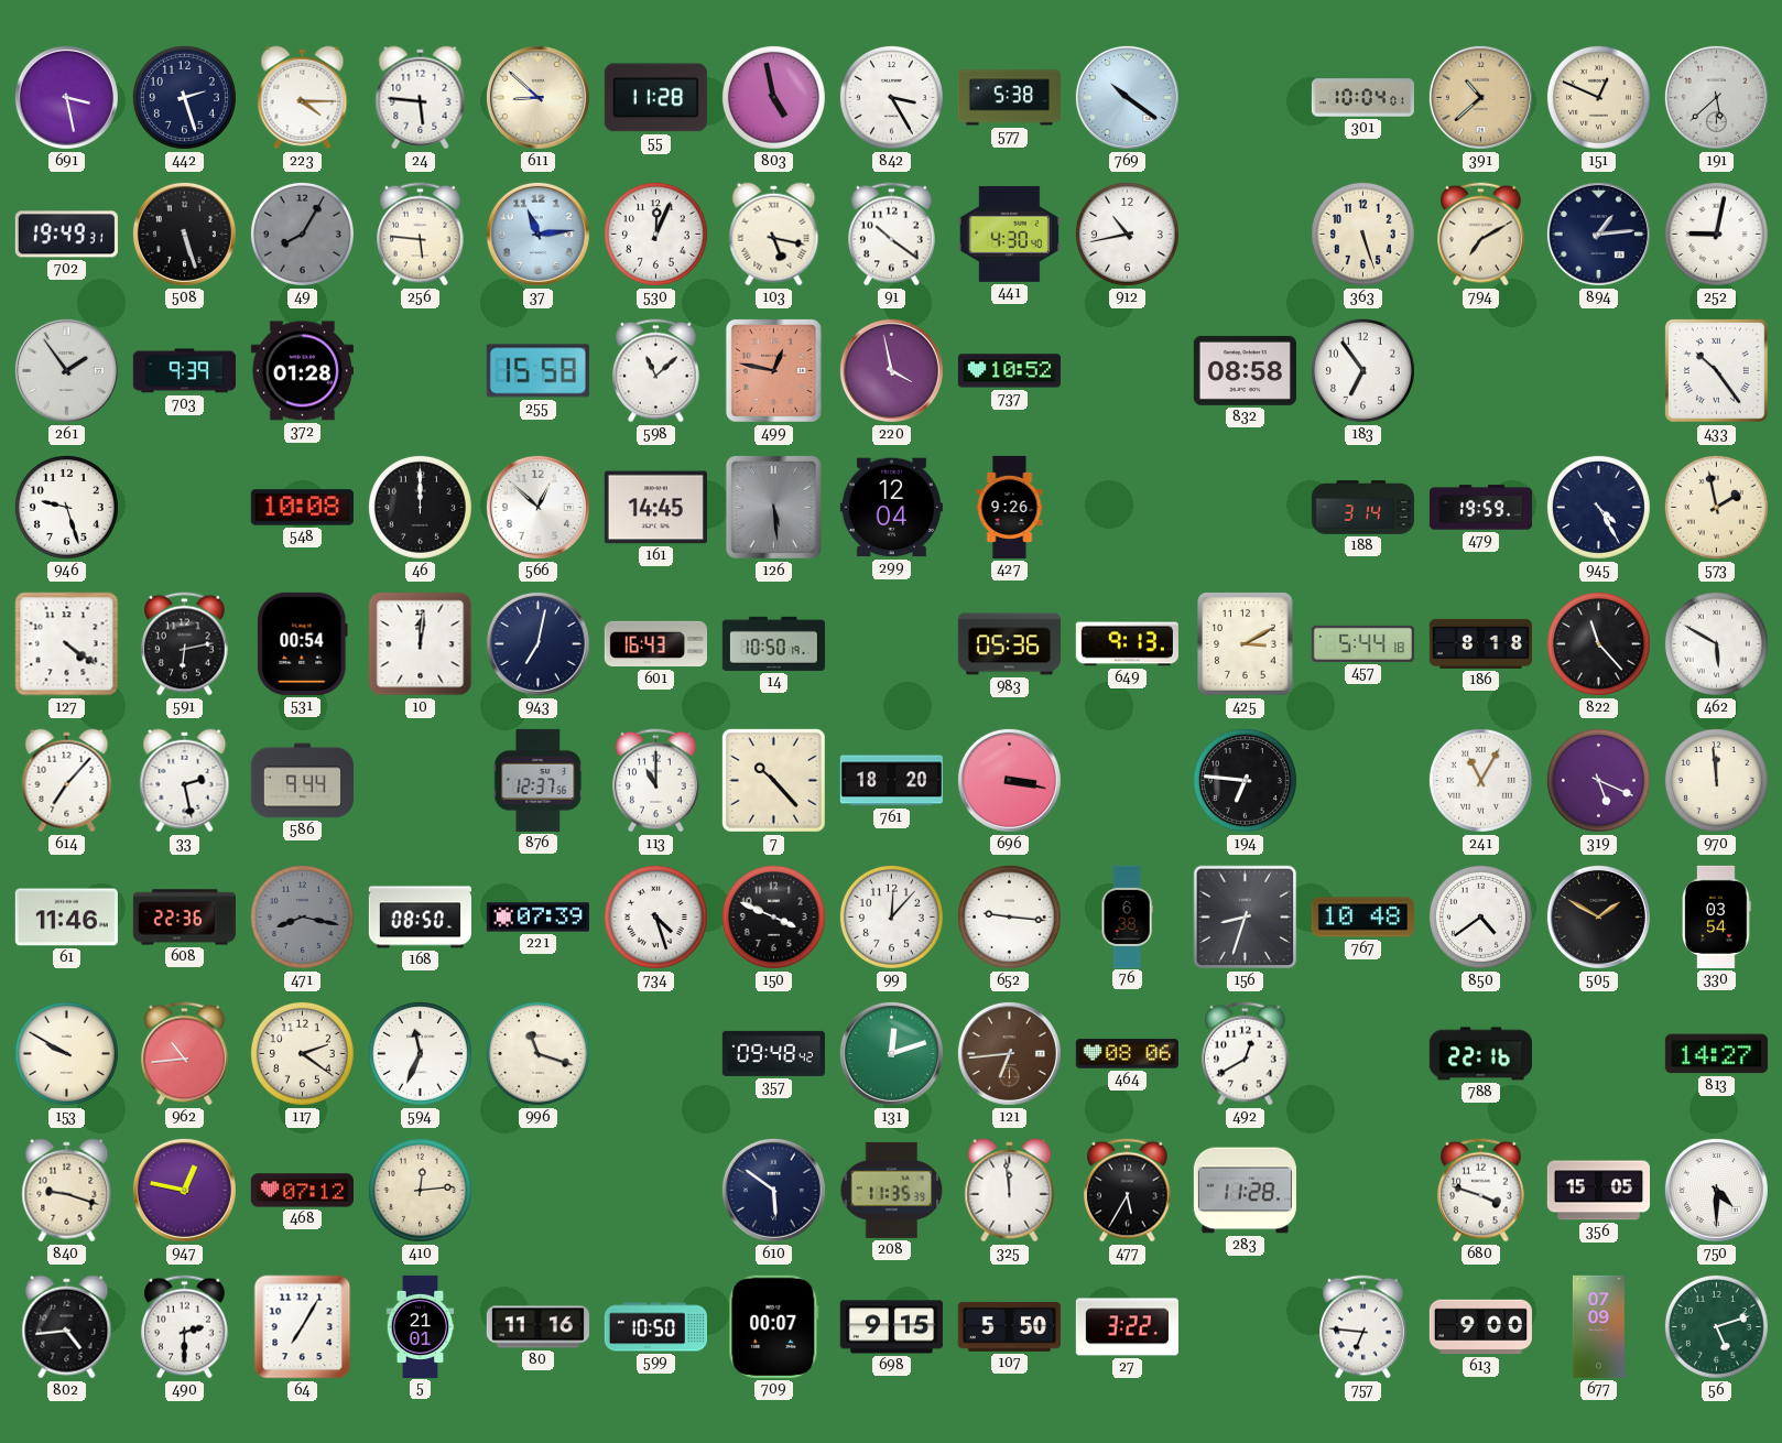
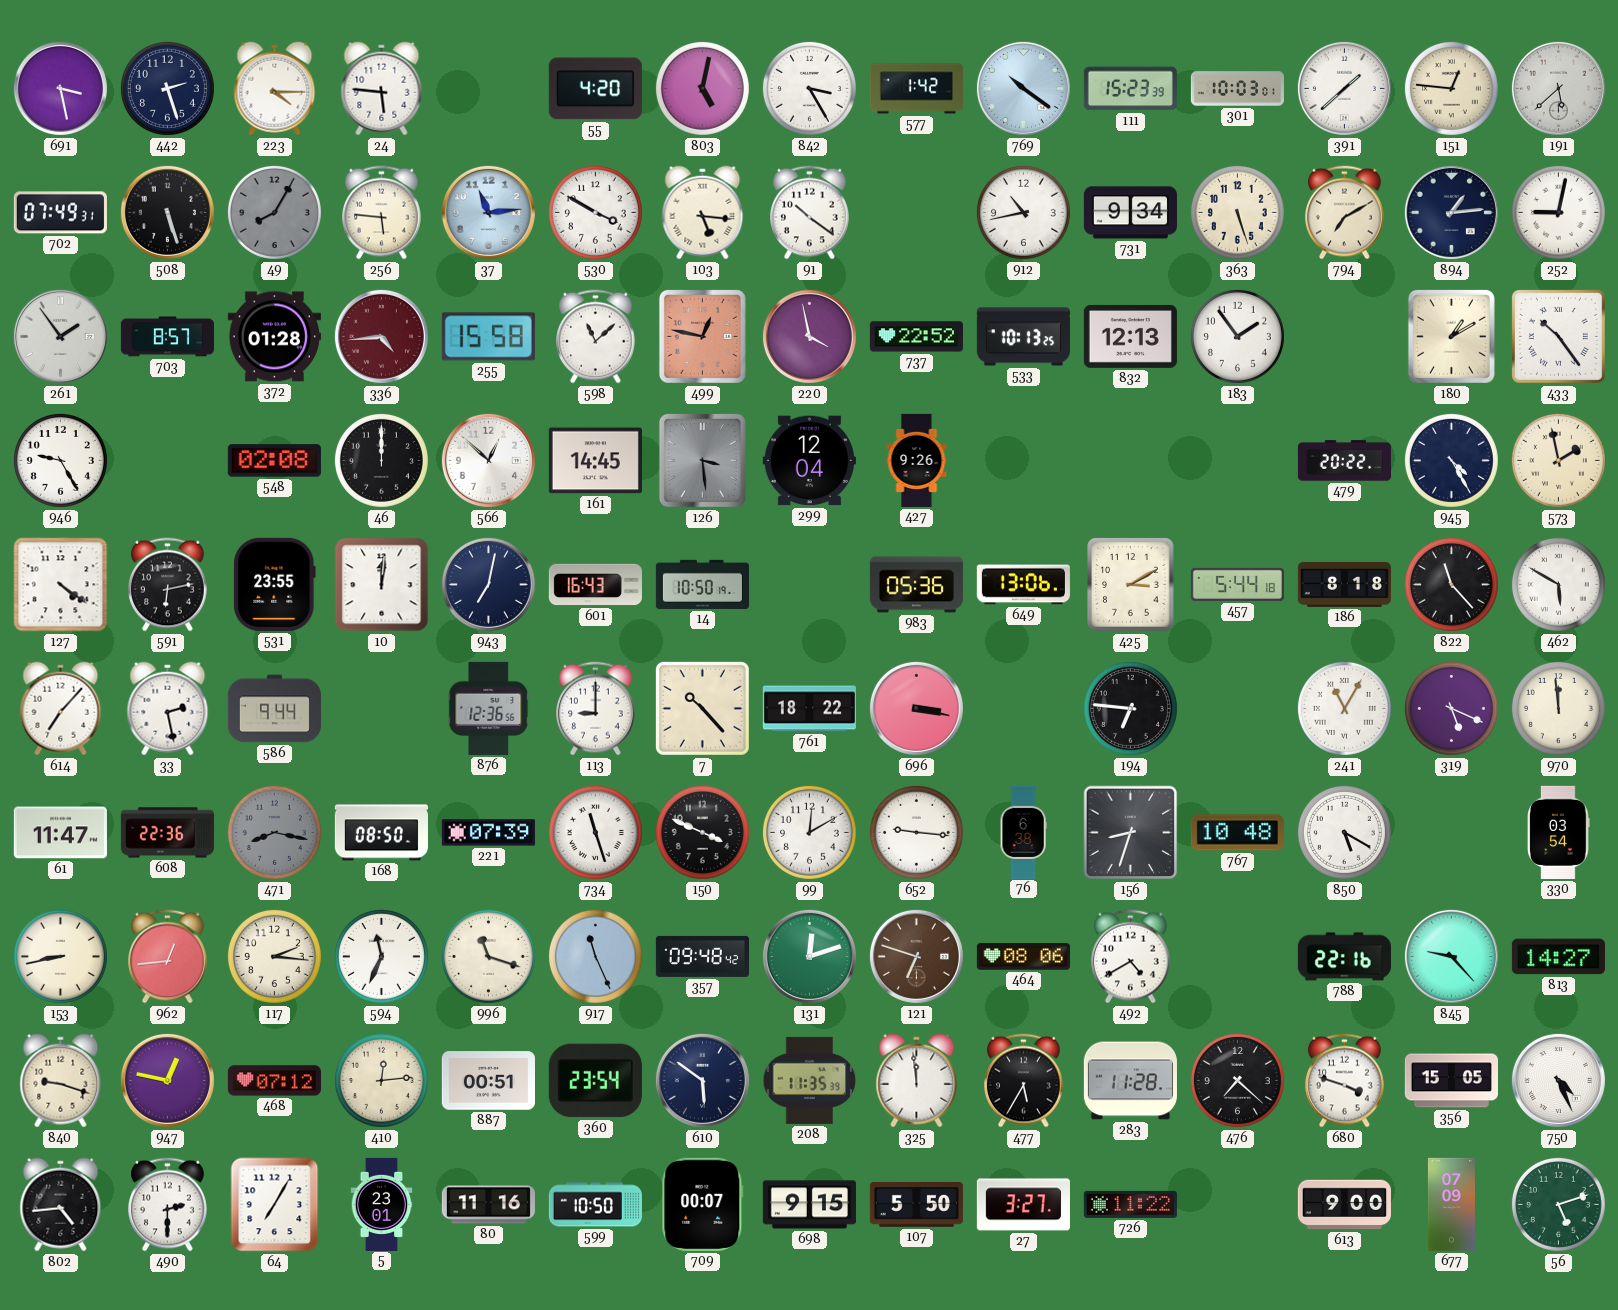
611: 8:52 -> none
55: 11:28 -> 4:20
803: 4:58 -> 5:02
577: 5:38 -> 1:42
111: none -> 15:23
301: 10:04 -> 10:03
391: 10:38 -> 1:38
391 dial: champagne -> white
151: 12:49 -> 12:46
702: 19:49 -> 07:49
530: 12:04 -> 3:50
103: 5:17 -> 5:16
441: 4:30 -> none
731: none -> 9:34
703: 9:39 -> 8:57
336: none -> 4:44
737: 10:52 -> 22:52
533: none -> 10:13
832: 08:58 -> 12:13
183: 6:54 -> 1:54
180: none -> 1:10
946: 9:27 -> 9:25
548: 10:08 -> 02:08
126: 5:29 -> 3:29
188: 3:14 -> none
479: 19:59 -> 20:22
531: 00:54 -> 23:55
649: 9:13 -> 13:06
876: 12:37 -> 12:36
113: 11:00 -> 9:00
761: 18:20 -> 18:22
61: 11:46 -> 11:47
734: 4:27 -> 11:27
99: 12:07 -> 12:10
850: 4:39 -> 5:20
505: 1:50 -> none
153: 9:50 -> 8:43
962: 10:44 -> 12:44
117: 2:21 -> 2:16
917: none -> 11:26
121: 6:44 -> 6:48
492: 12:40 -> 4:40
845: none -> 9:23
887: none -> 00:51
360: none -> 23:54
476: none -> 7:22
750: 4:30 -> 4:26
5: 21:01 -> 23:01
27: 3:22 -> 3:27
726: none -> 11:22
757: 6:46 -> none
